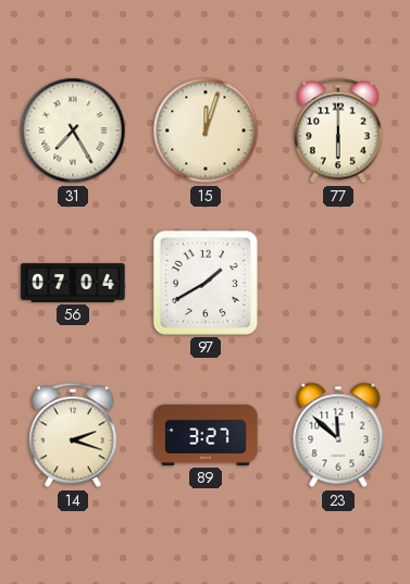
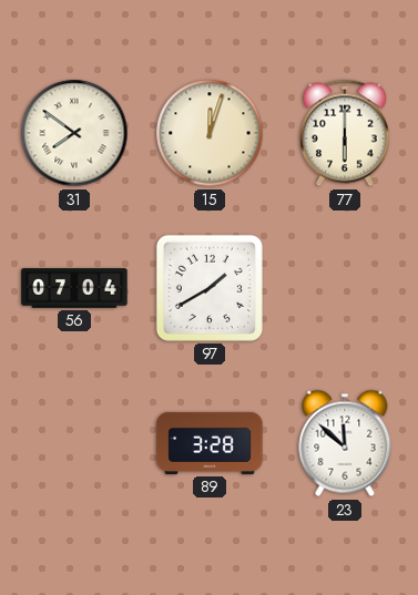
31: 7:25 -> 7:51
14: 2:18 -> none
89: 3:27 -> 3:28
